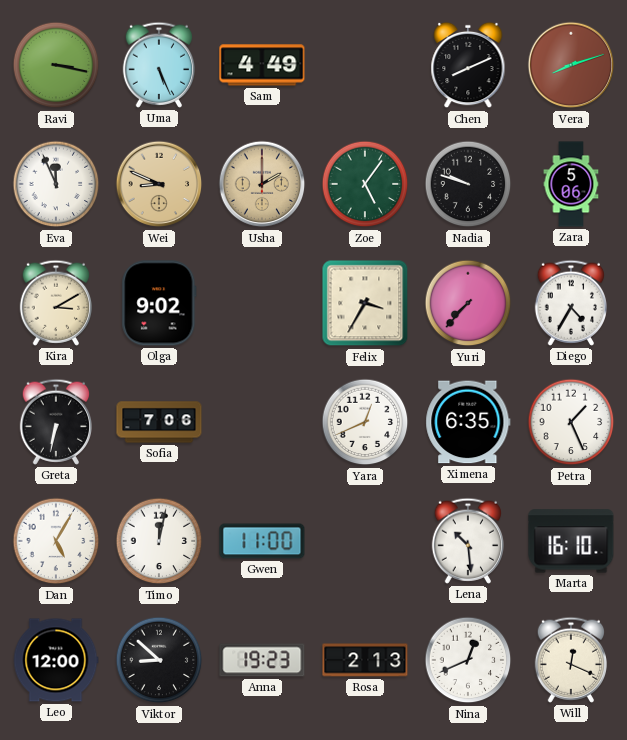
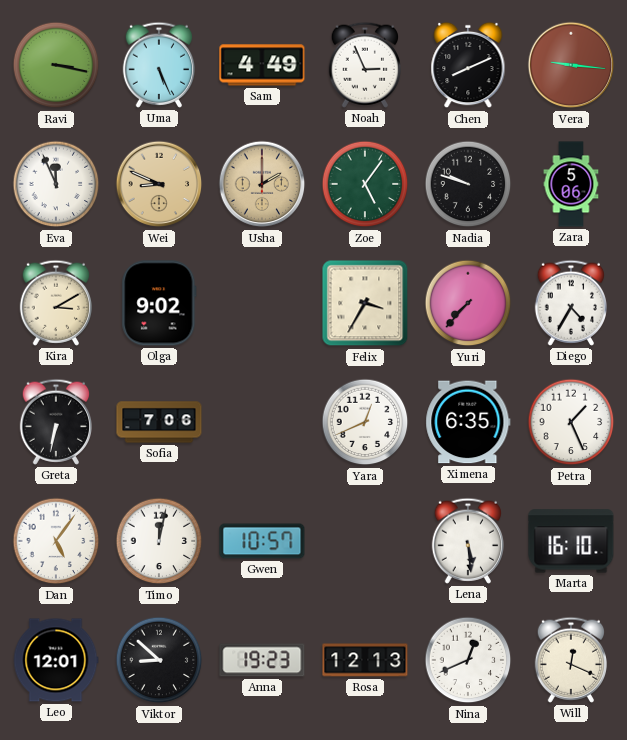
Noah: none -> 2:56
Vera: 8:12 -> 9:16
Dan: 5:05 -> 5:06
Gwen: 11:00 -> 10:57
Lena: 10:29 -> 5:29
Leo: 12:00 -> 12:01
Rosa: 2:13 -> 12:13
